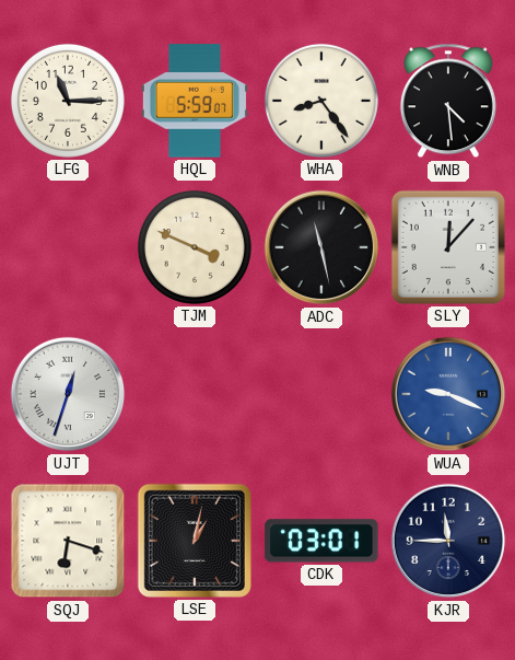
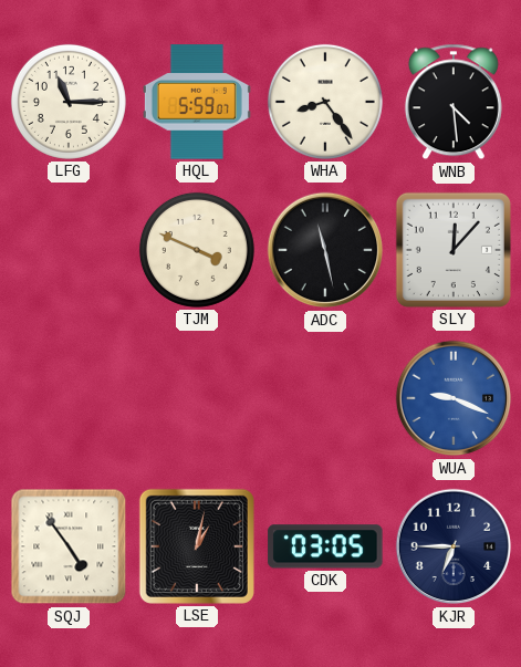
UJT: 12:33 -> none
SQJ: 6:18 -> 4:54
CDK: 03:01 -> 03:05
KJR: 11:45 -> 6:45
